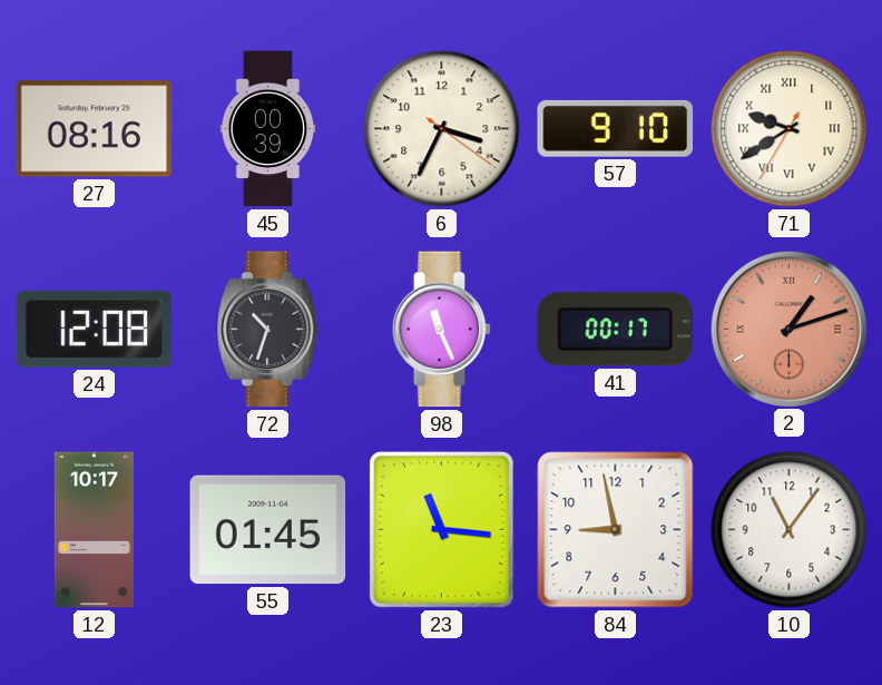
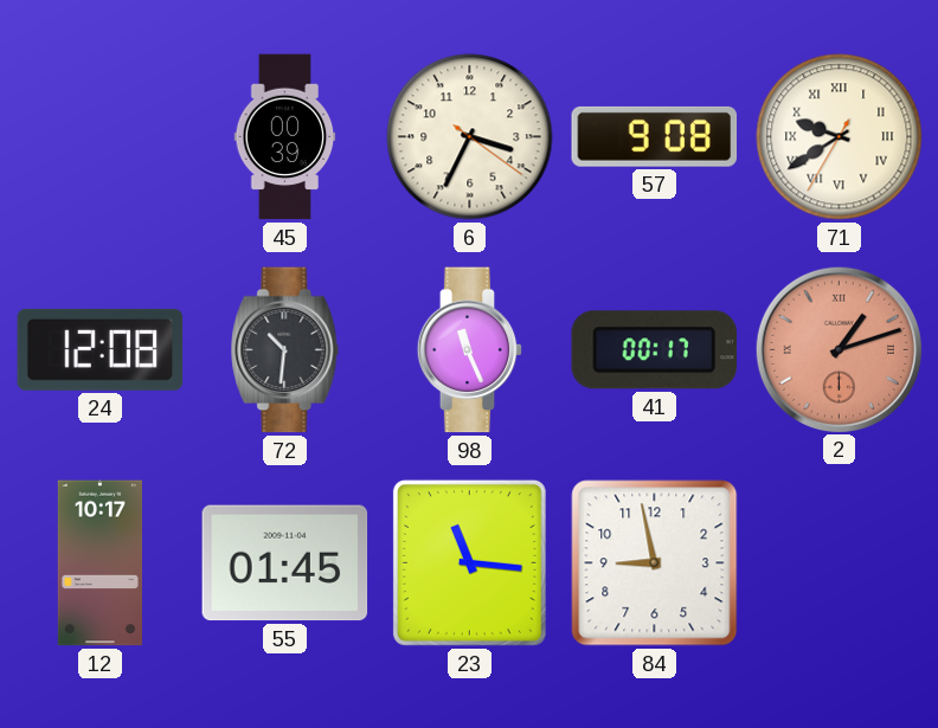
27: 08:16 -> none
57: 9:10 -> 9:08
72: 10:33 -> 10:31
10: 11:06 -> none
